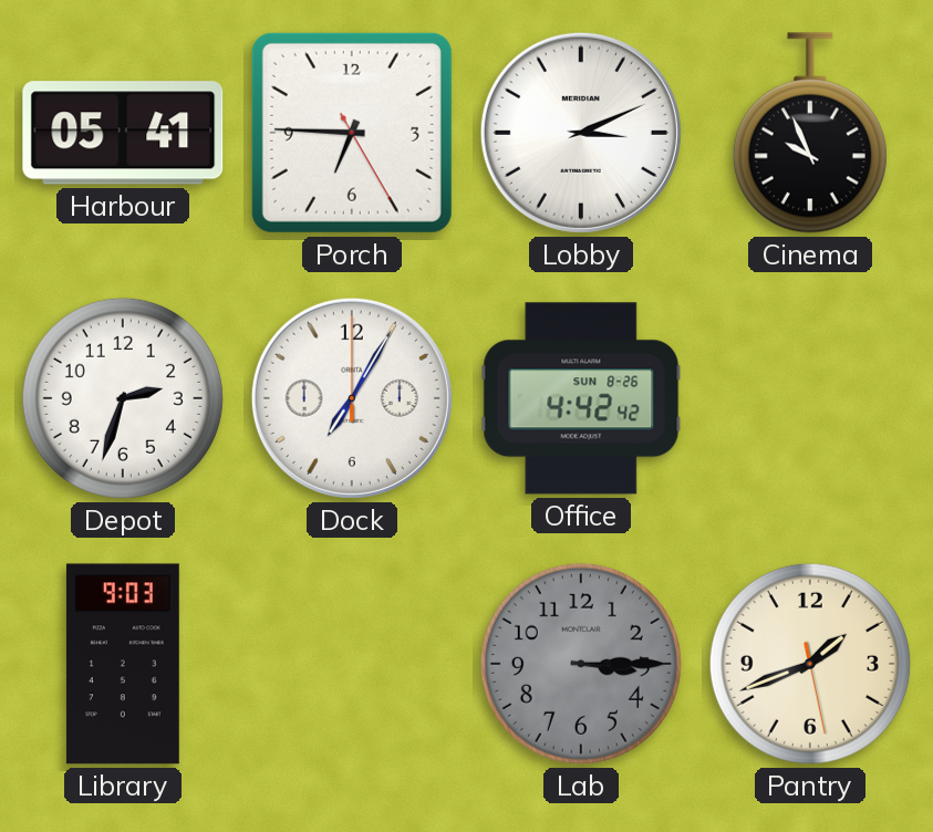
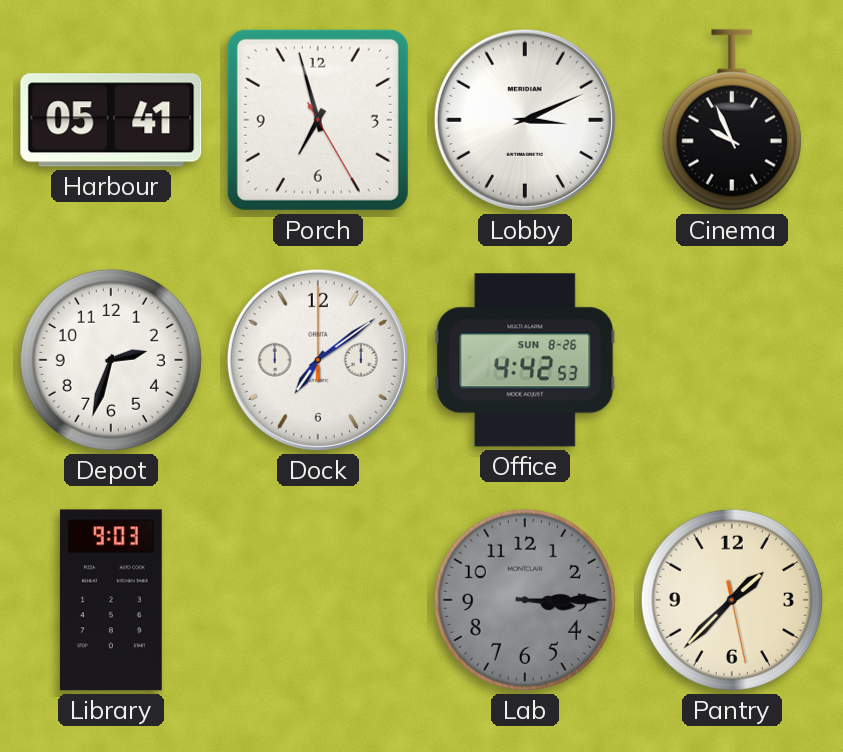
Porch: 6:45 -> 6:57
Dock: 7:05 -> 7:09
Office: 4:42:42 -> 4:42:53
Pantry: 1:41 -> 1:37
